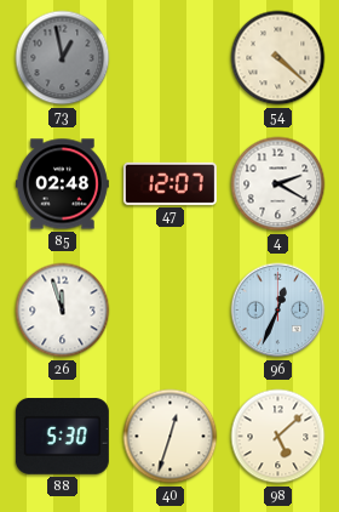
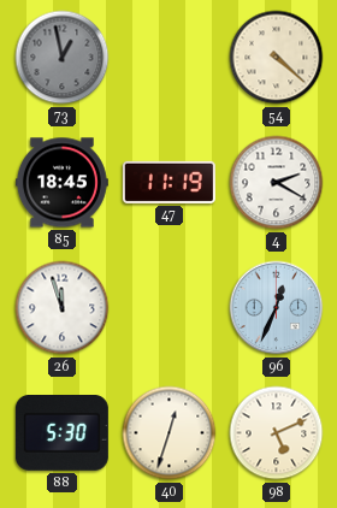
85: 02:48 -> 18:45
47: 12:07 -> 11:19
98: 5:08 -> 5:11
